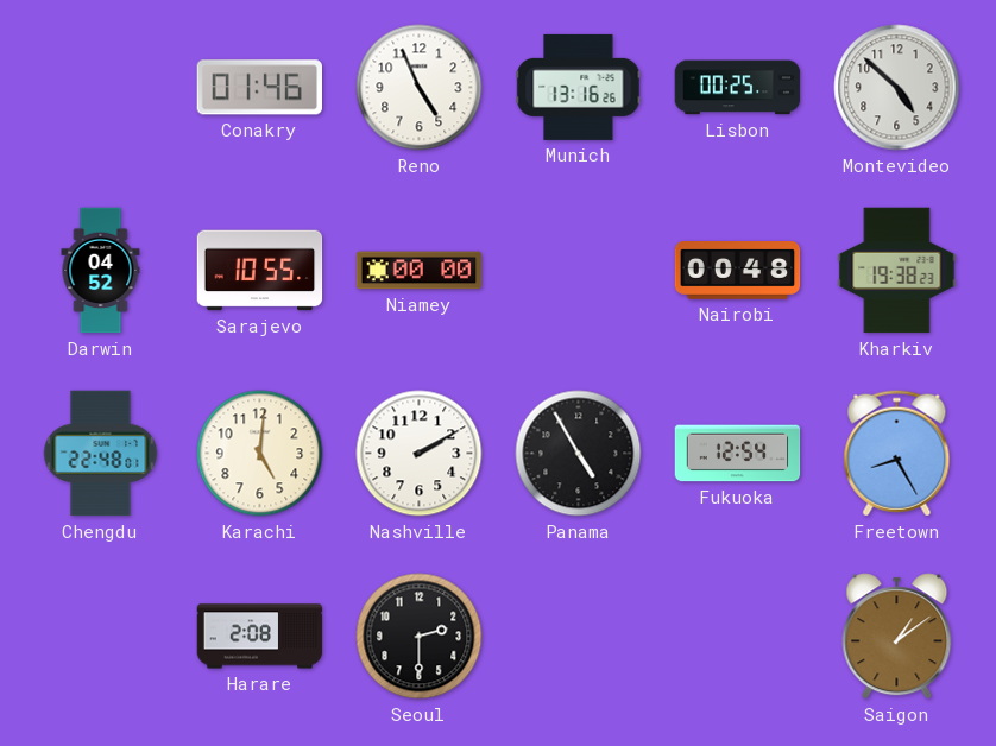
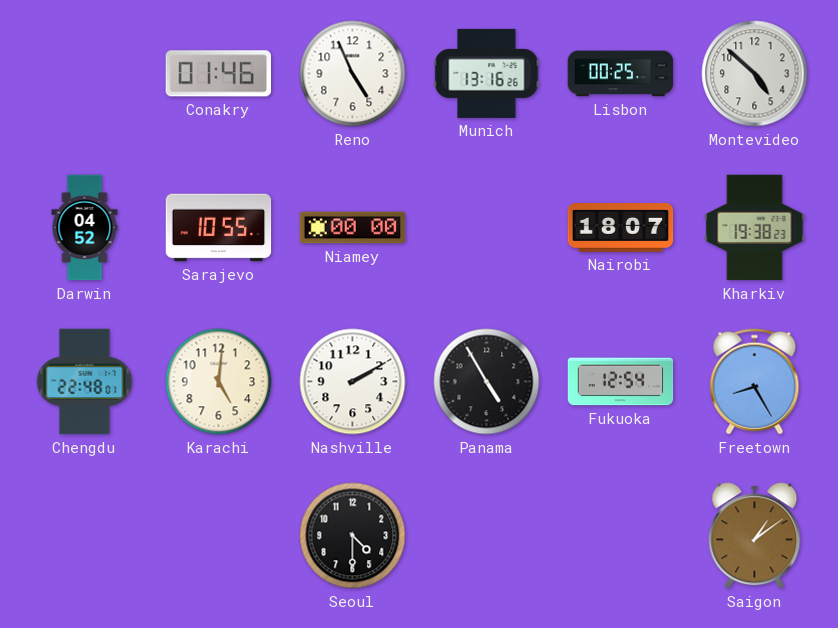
Nairobi: 00:48 -> 18:07
Harare: 2:08 -> none
Seoul: 2:30 -> 4:30
